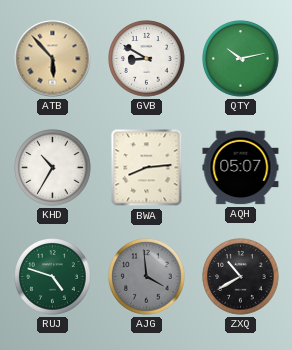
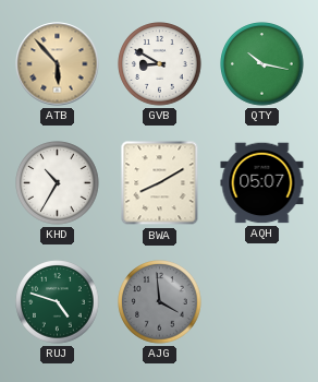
QTY: 10:13 -> 10:17
BWA: 8:14 -> 8:10
ZXQ: 10:40 -> none
